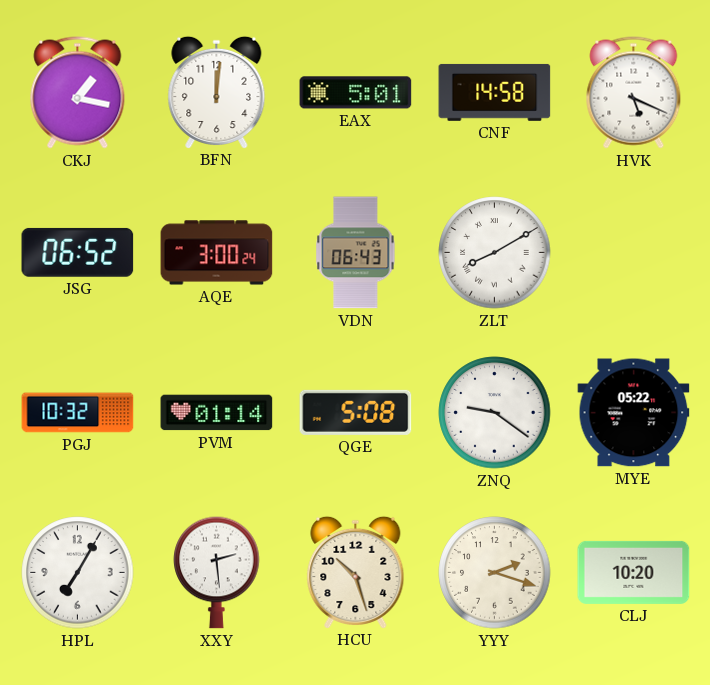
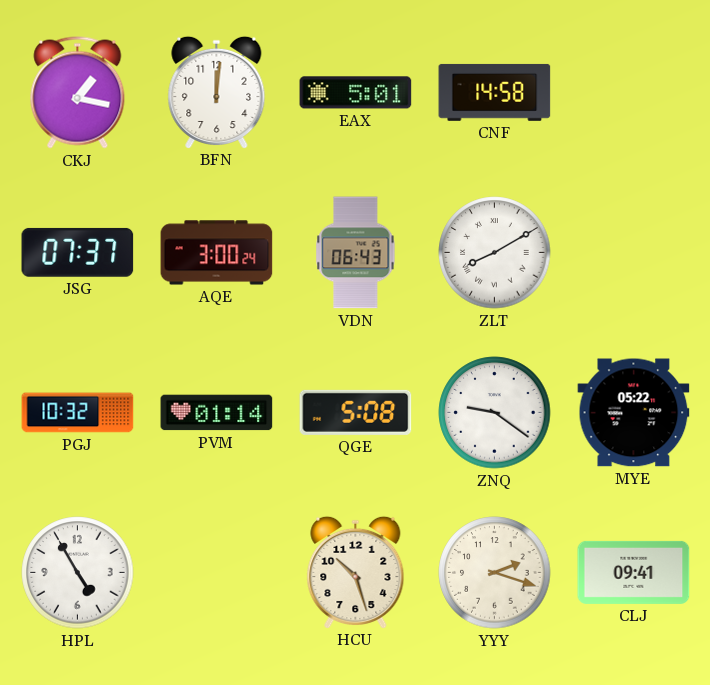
HVK: 5:19 -> none
JSG: 06:52 -> 07:37
HPL: 7:05 -> 4:55
XXY: 2:29 -> none
CLJ: 10:20 -> 09:41
